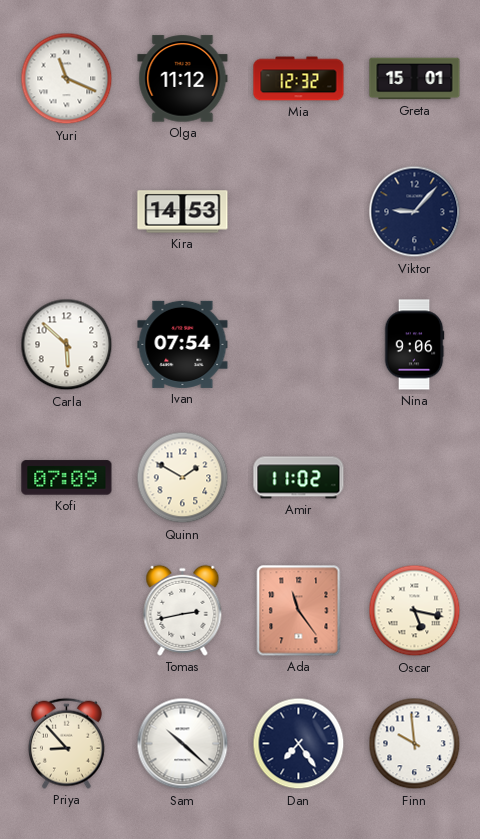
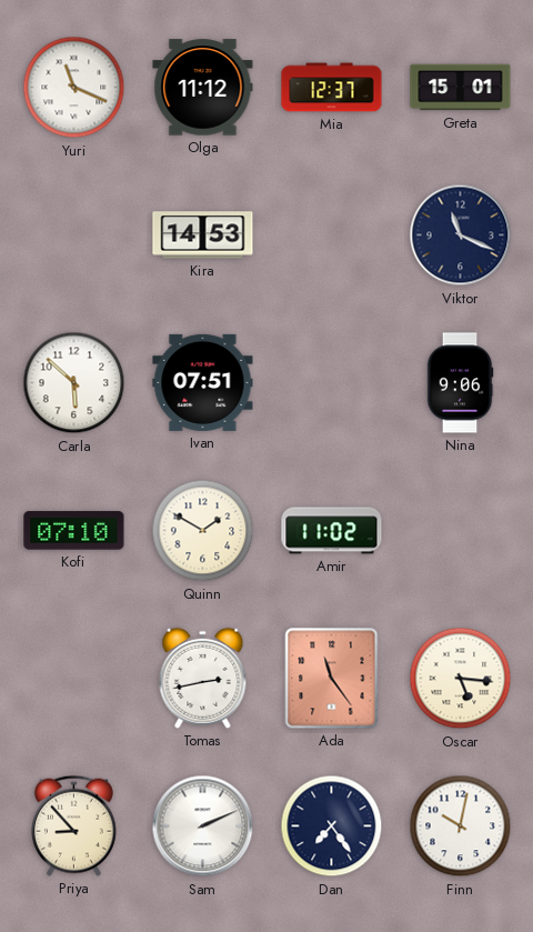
Mia: 12:32 -> 12:37
Viktor: 9:07 -> 11:19
Ivan: 07:54 -> 07:51
Kofi: 07:09 -> 07:10
Oscar: 5:17 -> 5:16
Sam: 10:22 -> 2:11
Finn: 9:59 -> 10:02
